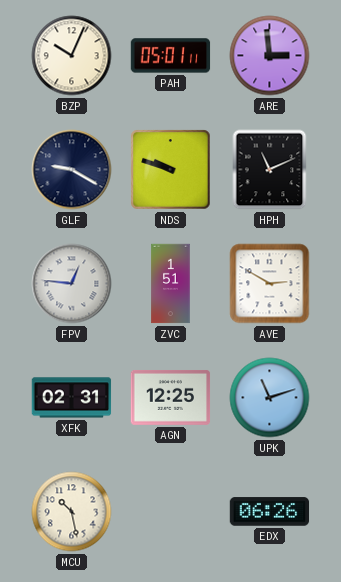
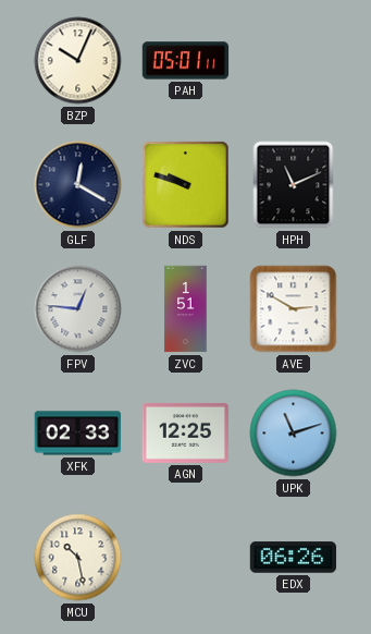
ARE: 2:59 -> none
GLF: 9:20 -> 12:20
XFK: 02:31 -> 02:33
